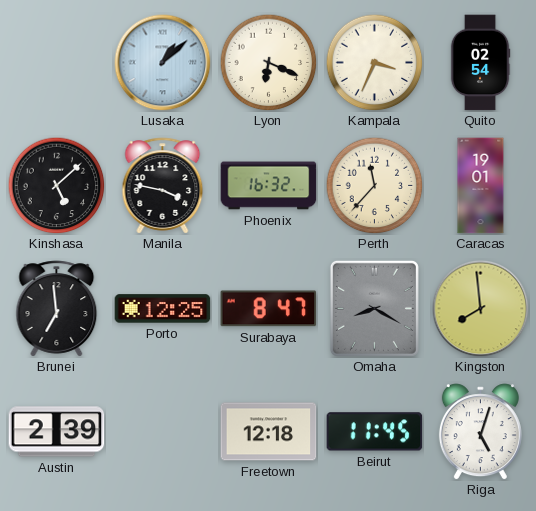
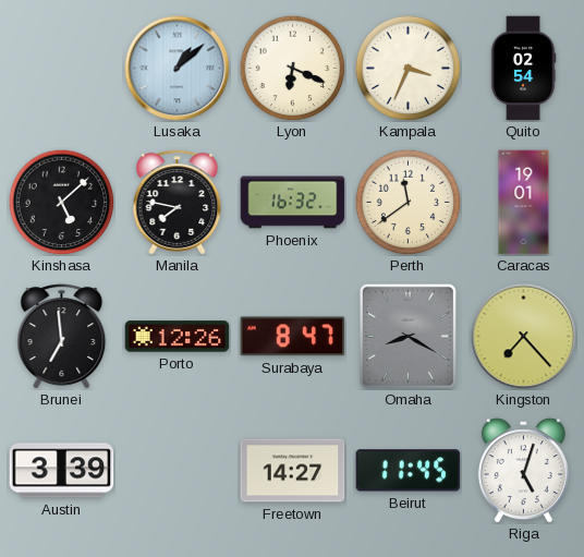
Manila: 3:47 -> 7:47
Perth: 11:37 -> 11:39
Porto: 12:25 -> 12:26
Kingston: 7:59 -> 7:23
Austin: 2:39 -> 3:39
Freetown: 12:18 -> 14:27
